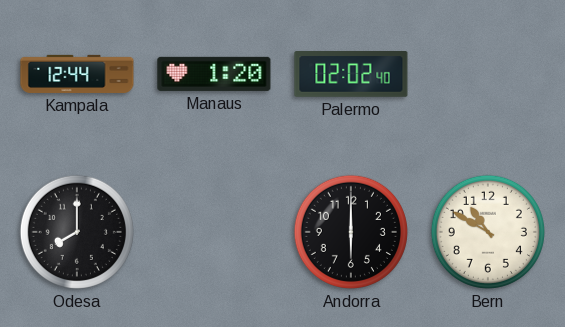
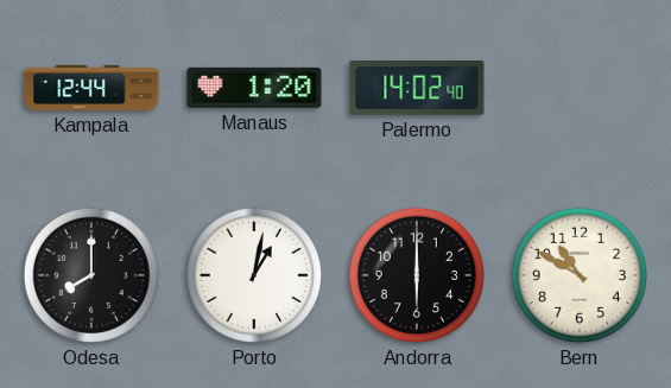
Palermo: 02:02 -> 14:02
Porto: none -> 1:02
